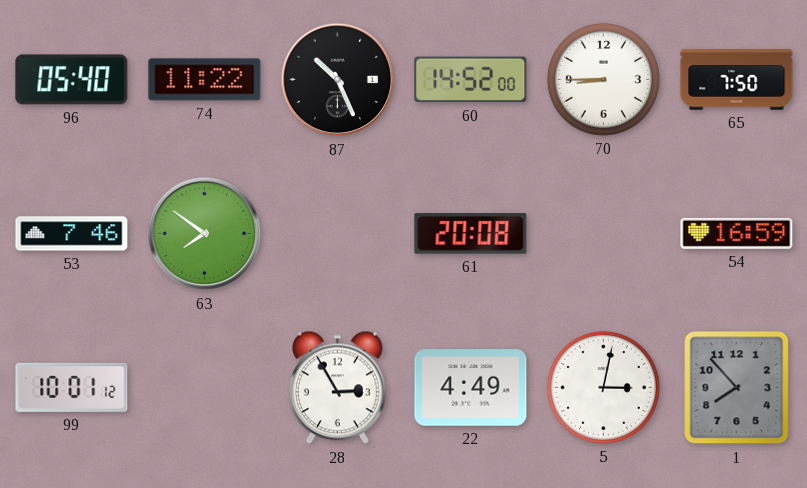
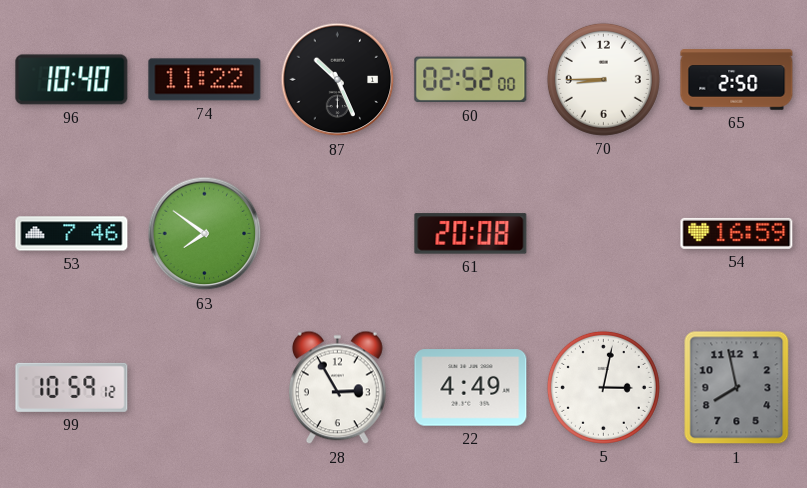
96: 05:40 -> 10:40
60: 14:52 -> 02:52
65: 7:50 -> 2:50
99: 10:01 -> 10:59
1: 7:53 -> 7:58
